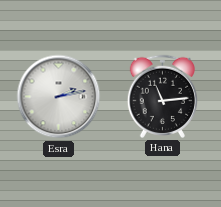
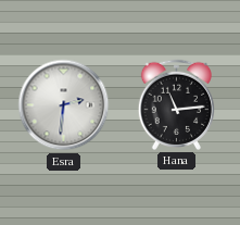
Esra: 2:13 -> 2:31
